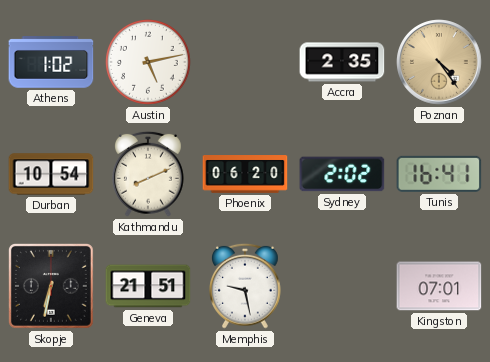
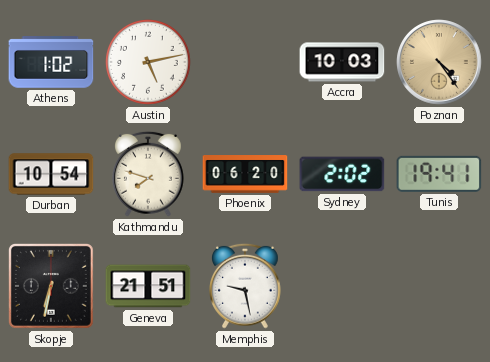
Accra: 2:35 -> 10:03
Kathmandu: 8:11 -> 7:48
Tunis: 16:41 -> 19:41
Kingston: 07:01 -> none
